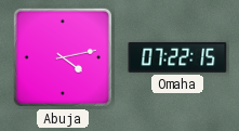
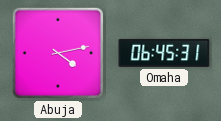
Omaha: 07:22 -> 06:45
